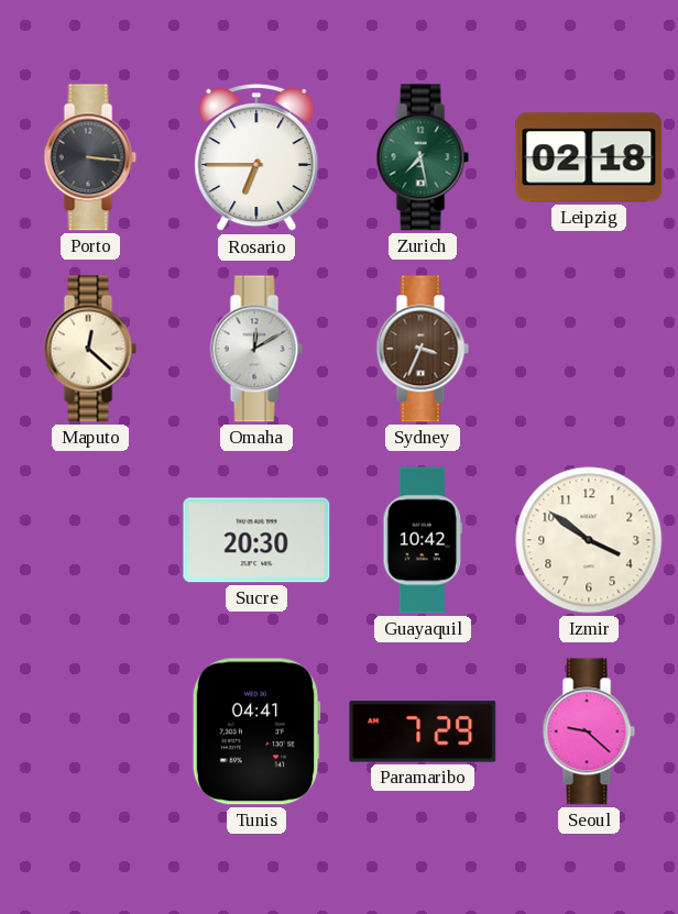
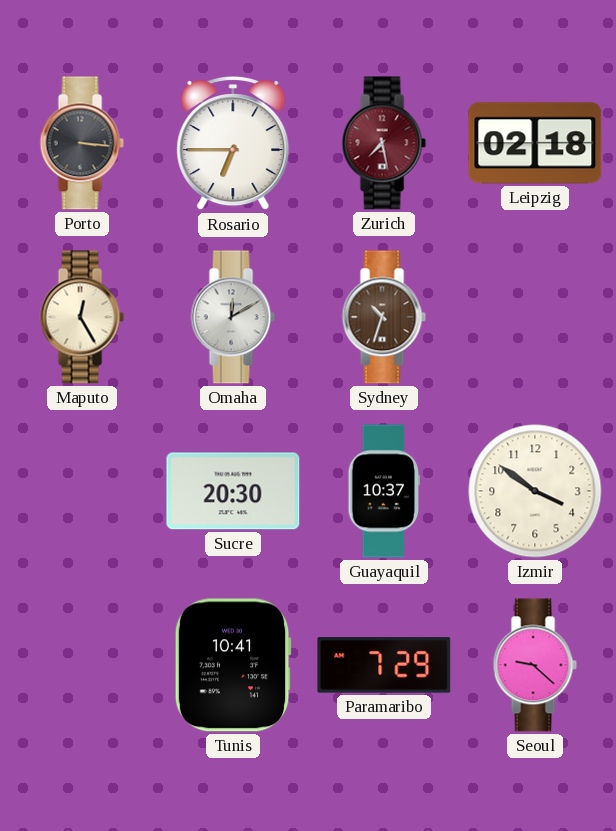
Zurich dial: green -> burgundy
Maputo: 12:22 -> 12:25
Sydney: 3:34 -> 10:33
Guayaquil: 10:42 -> 10:37
Tunis: 04:41 -> 10:41
